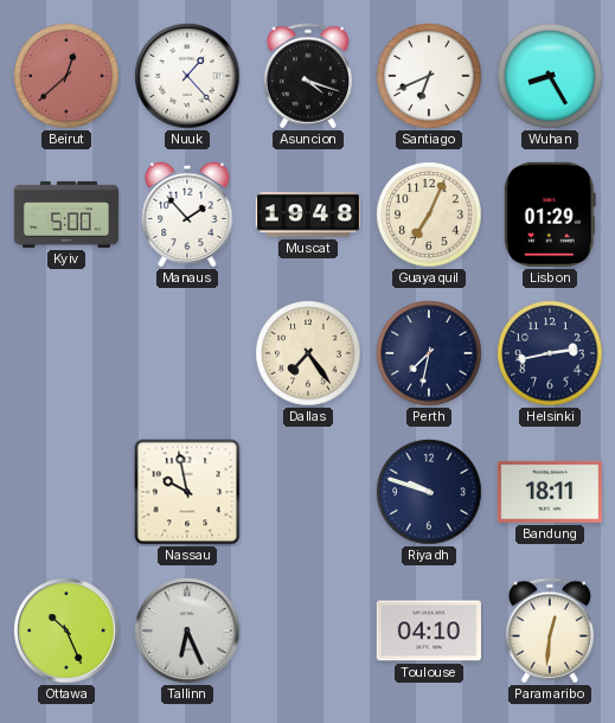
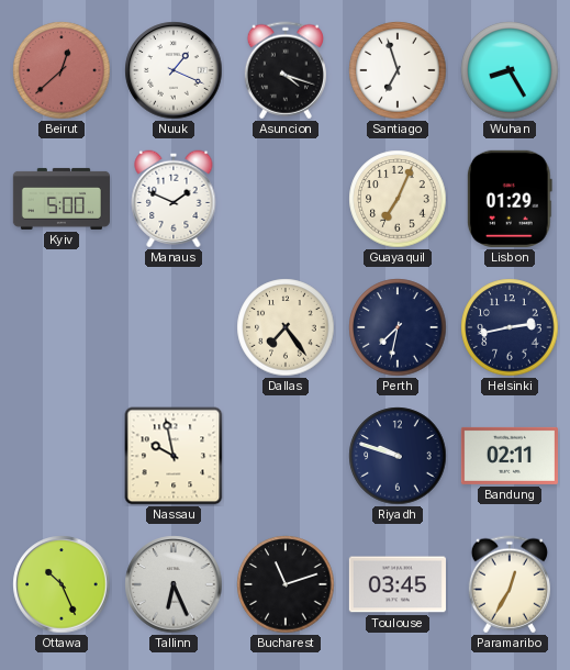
Nuuk: 1:23 -> 1:19
Santiago: 6:41 -> 6:57
Manaus: 1:53 -> 1:49
Muscat: 19:48 -> none
Bandung: 18:11 -> 02:11
Bucharest: none -> 11:12
Toulouse: 04:10 -> 03:45
Paramaribo: 12:31 -> 12:35
